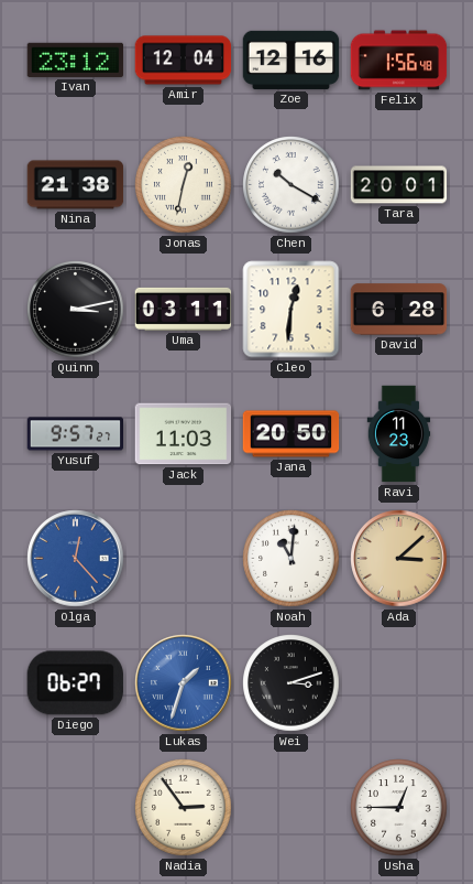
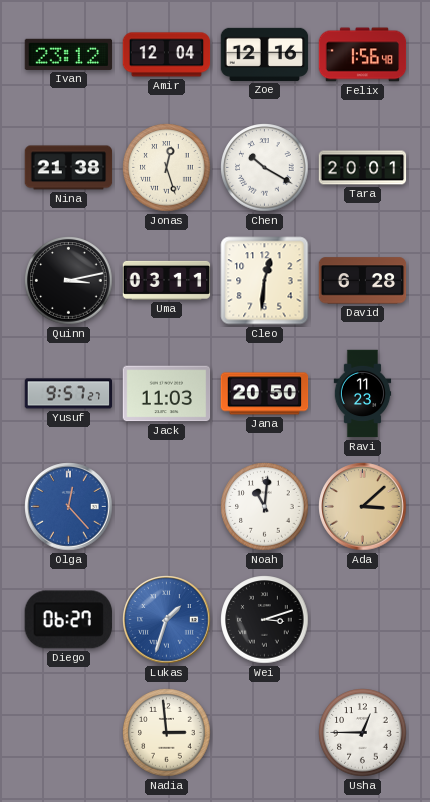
Jonas: 12:32 -> 12:27
Nadia: 2:54 -> 2:59
